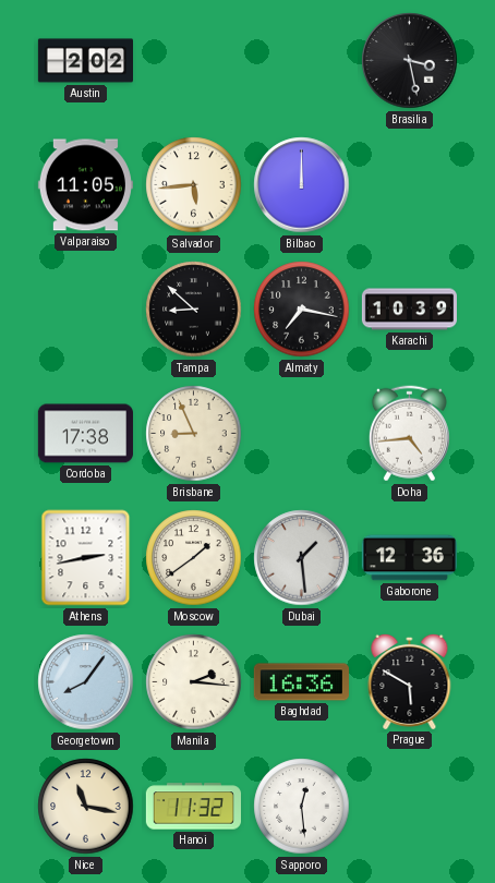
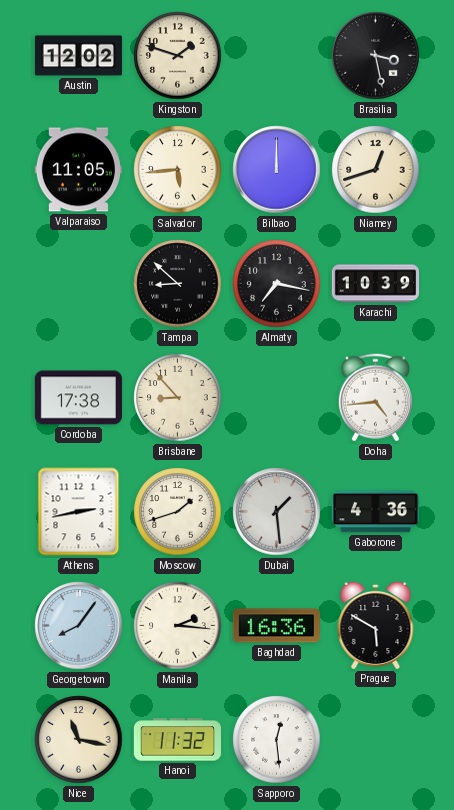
Austin: 2:02 -> 12:02
Kingston: none -> 1:48
Niamey: none -> 12:42
Brisbane: 8:56 -> 8:53
Moscow: 1:39 -> 1:42
Gaborone: 12:36 -> 4:36
